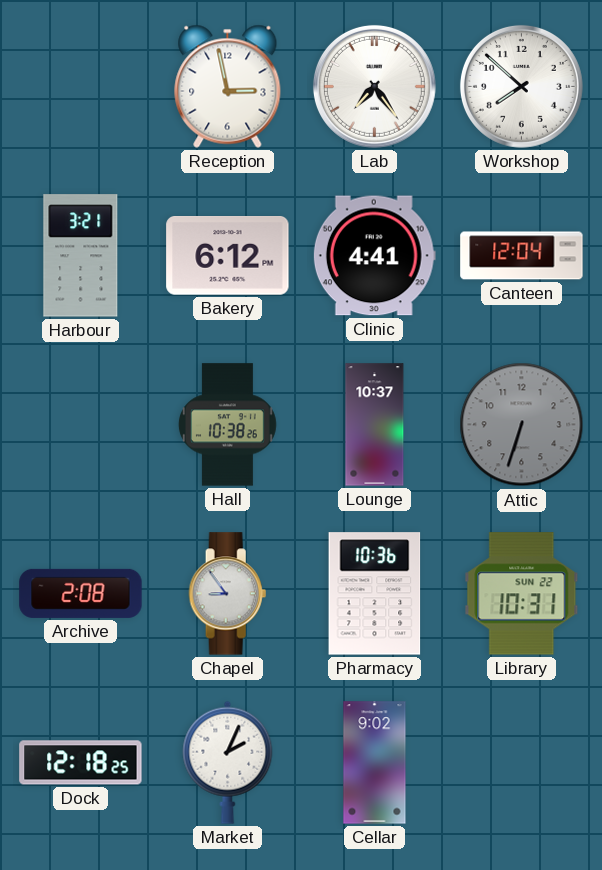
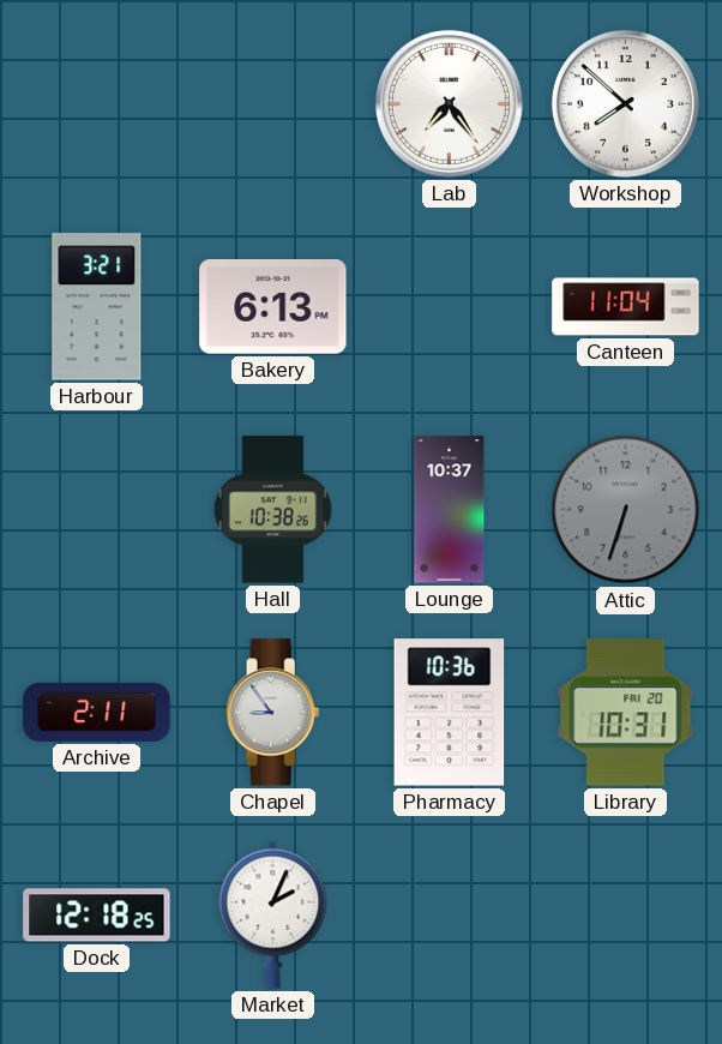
Reception: 2:58 -> none
Bakery: 6:12 -> 6:13
Clinic: 4:41 -> none
Canteen: 12:04 -> 11:04
Archive: 2:08 -> 2:11
Library date: SUN 22 -> FRI 20
Cellar: 9:02 -> none
